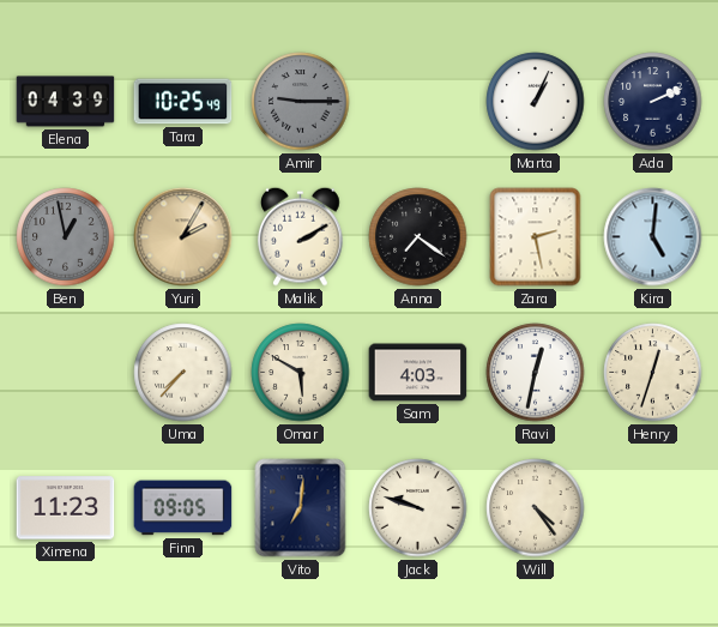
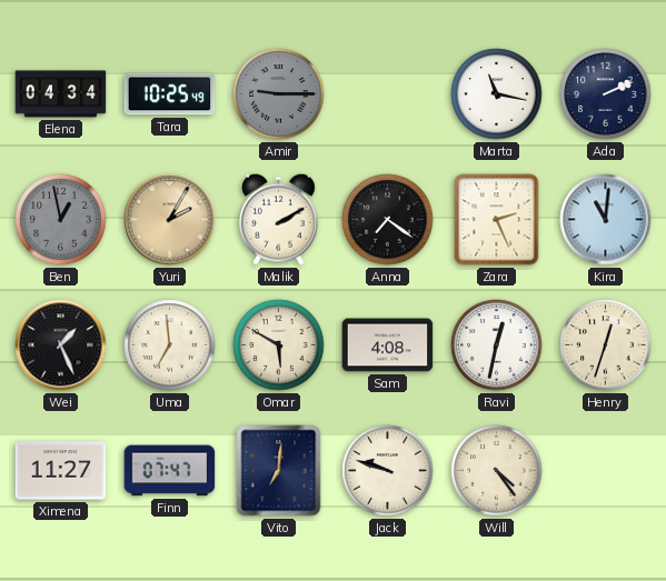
Elena: 04:39 -> 04:34
Marta: 1:04 -> 11:17
Zara: 2:28 -> 2:26
Kira: 5:01 -> 11:01
Wei: none -> 1:26
Uma: 7:37 -> 6:59
Sam: 4:03 -> 4:08
Ximena: 11:23 -> 11:27
Finn: 09:05 -> 07:47
